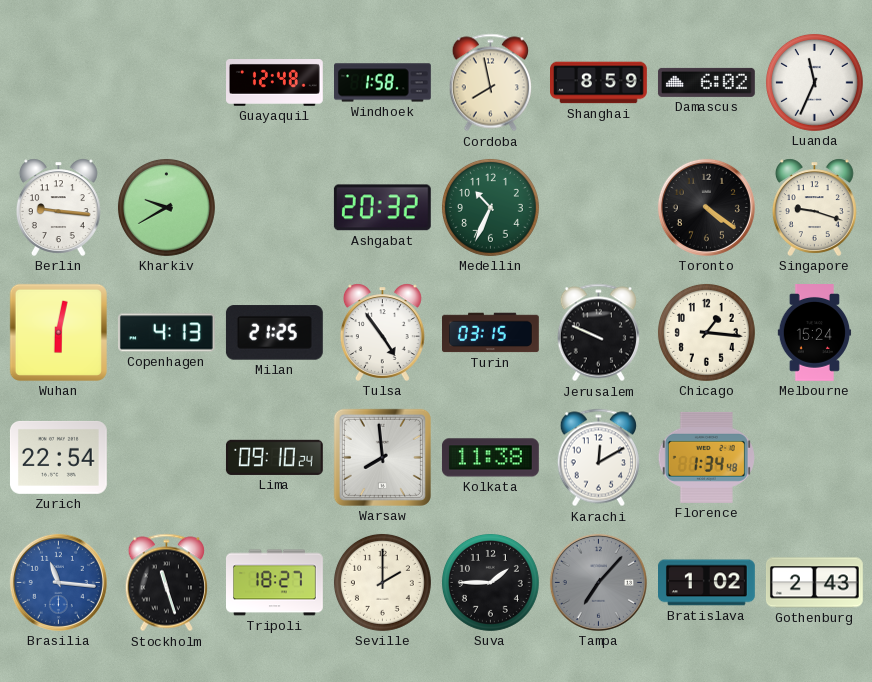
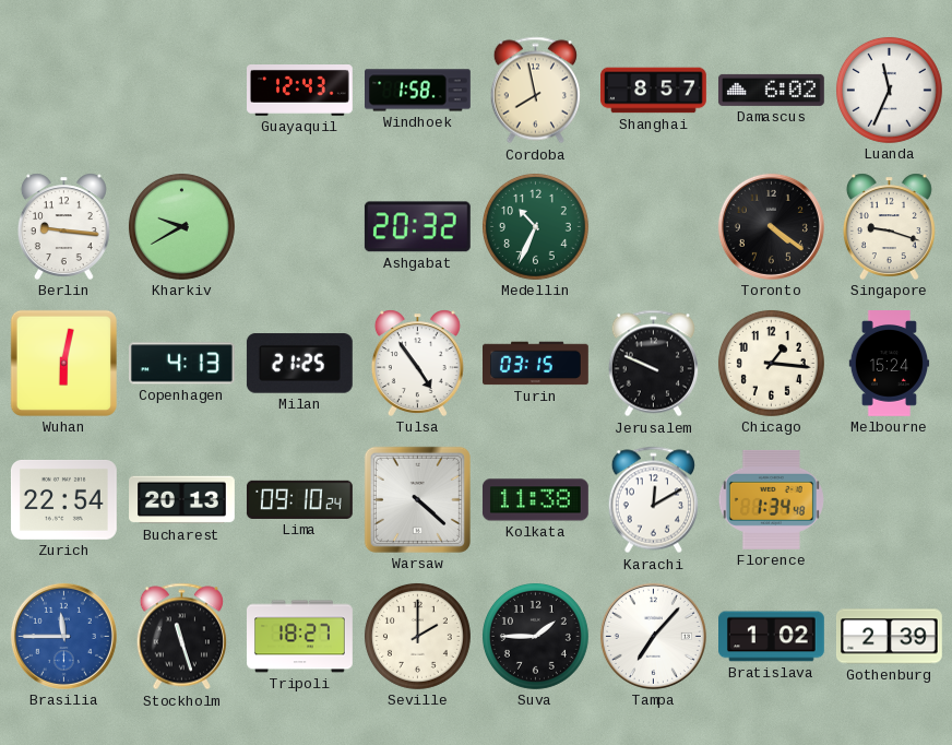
Guayaquil: 12:48 -> 12:43
Shanghai: 8:59 -> 8:57
Bucharest: none -> 20:13
Warsaw: 7:59 -> 4:22
Brasilia: 11:16 -> 11:45
Tampa dial: grey -> white
Gothenburg: 2:43 -> 2:39
